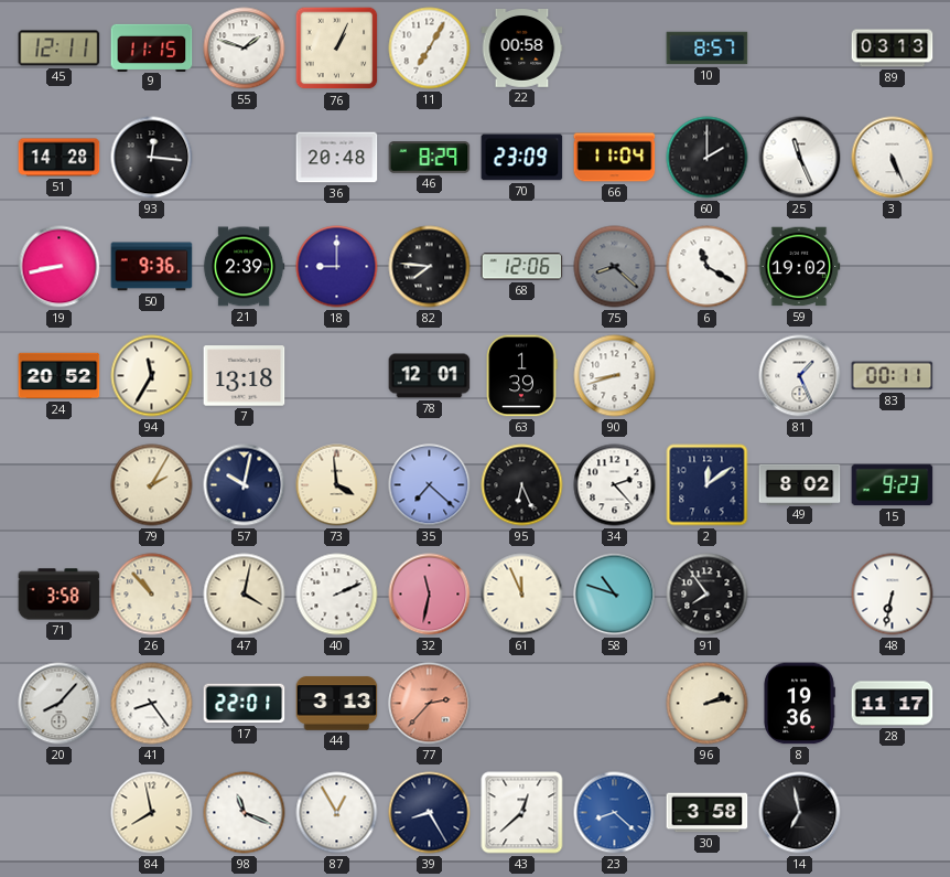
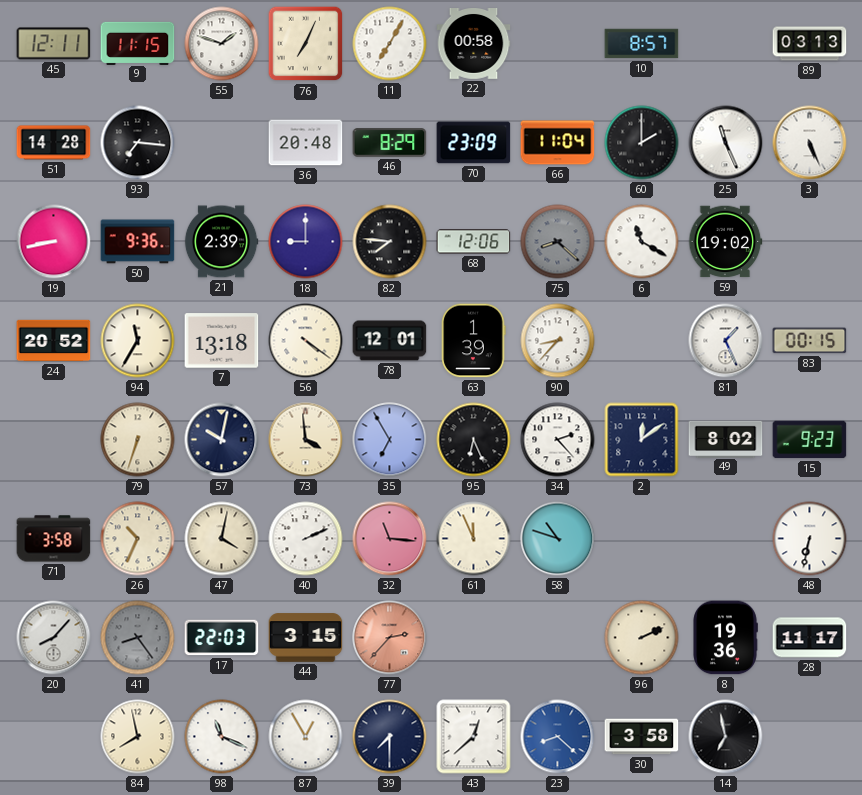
76: 1:04 -> 7:04
93: 12:16 -> 7:16
56: none -> 4:21
90: 8:42 -> 8:37
83: 00:11 -> 00:15
79: 2:05 -> 6:33
35: 7:22 -> 6:55
26: 10:53 -> 10:34
32: 11:32 -> 11:16
91: 7:54 -> none
41 dial: white -> grey
17: 22:01 -> 22:03
44: 3:13 -> 3:15
96: 2:13 -> 2:11
39: 8:25 -> 7:30
